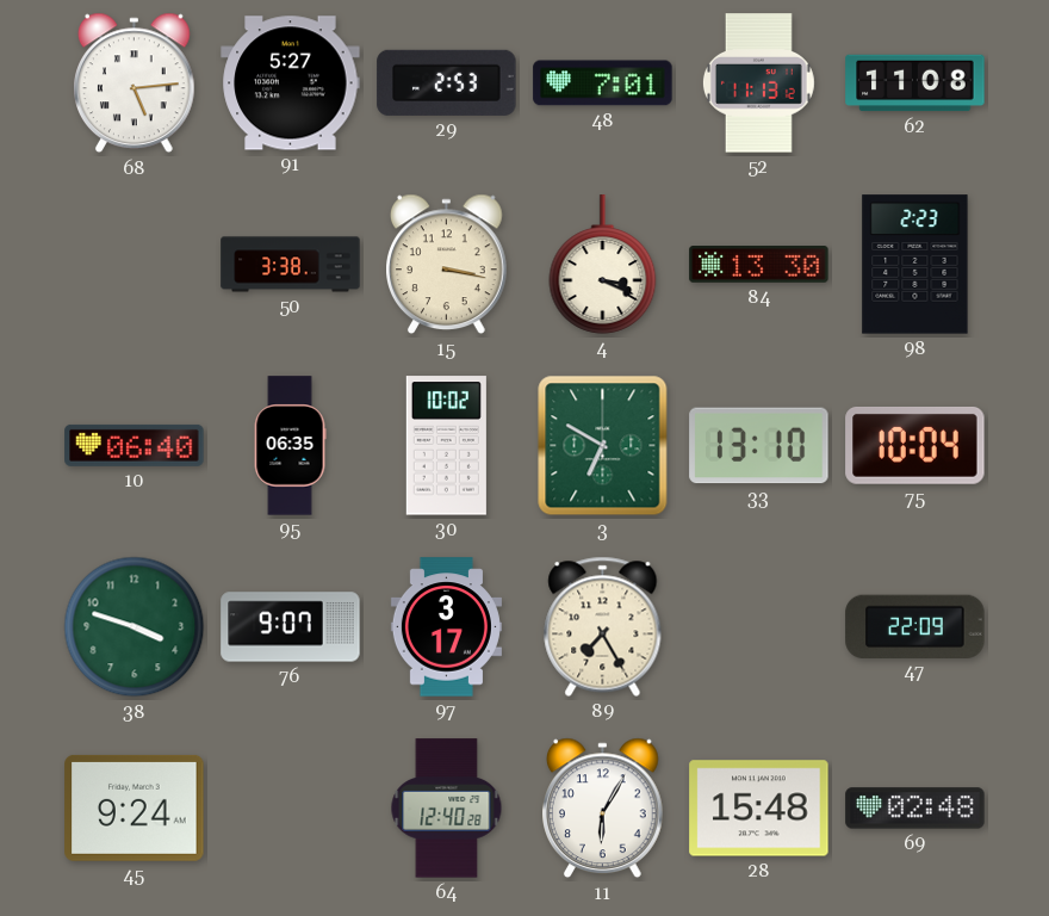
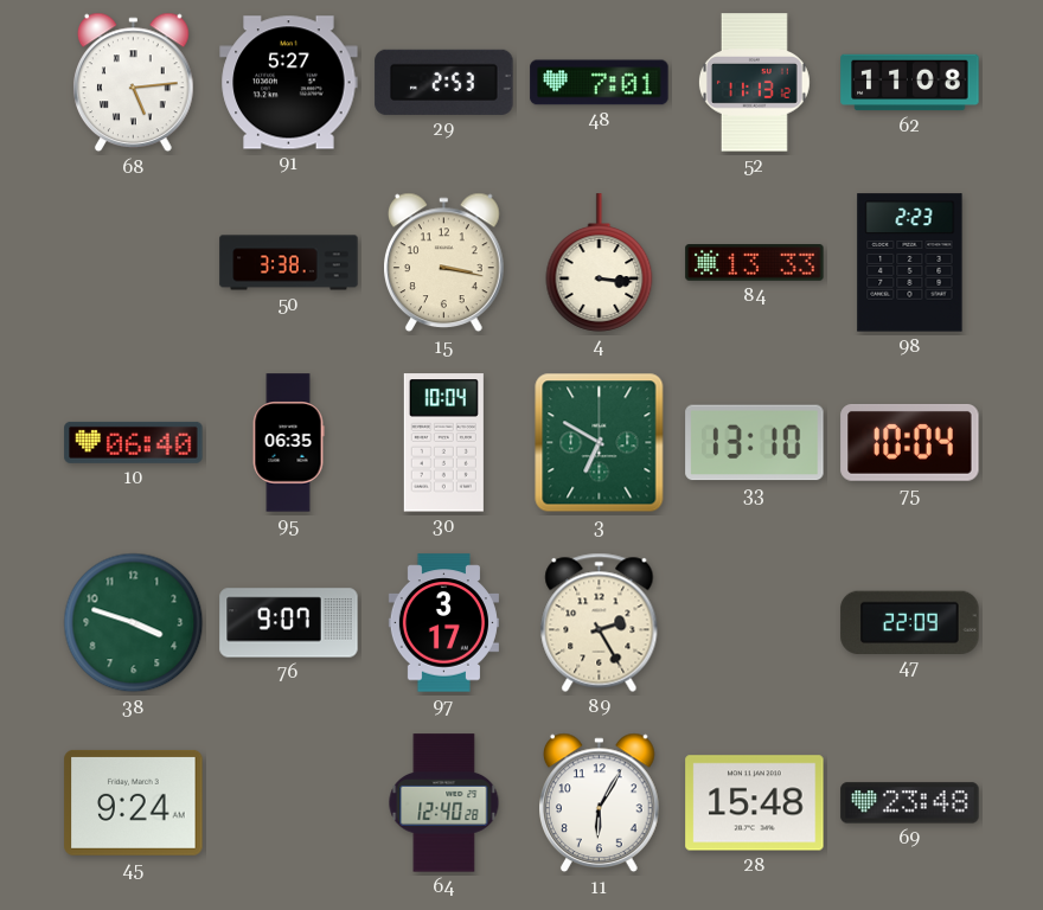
4: 3:19 -> 3:16
84: 13:30 -> 13:33
30: 10:02 -> 10:04
89: 7:25 -> 2:25
69: 02:48 -> 23:48
